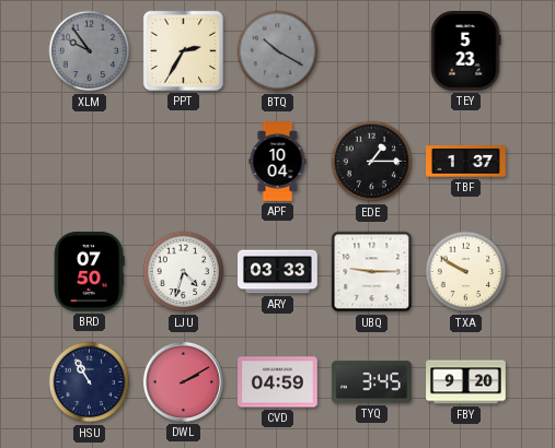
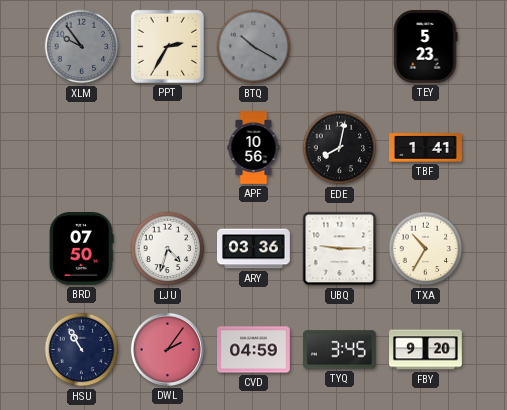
APF: 10:04 -> 10:56
EDE: 1:15 -> 8:02
TBF: 1:37 -> 1:41
ARY: 03:33 -> 03:36
TXA: 9:50 -> 10:35
DWL: 2:10 -> 2:06
